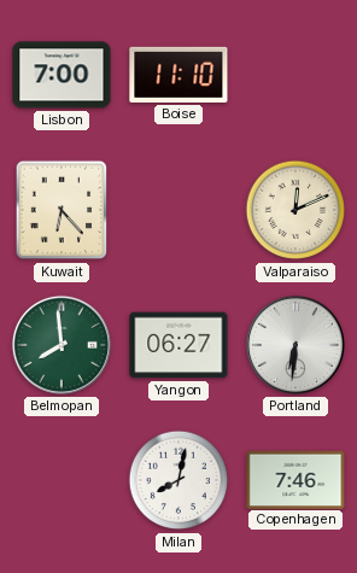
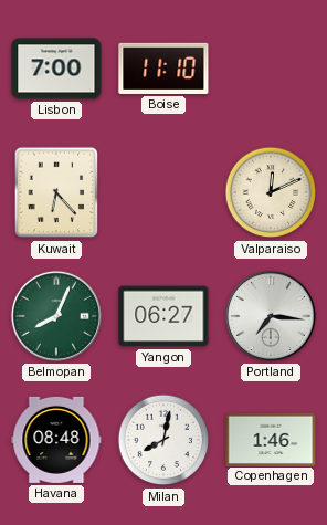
Belmopan: 7:59 -> 8:04
Portland: 6:31 -> 7:16
Havana: none -> 08:48
Copenhagen: 7:46 -> 1:46
